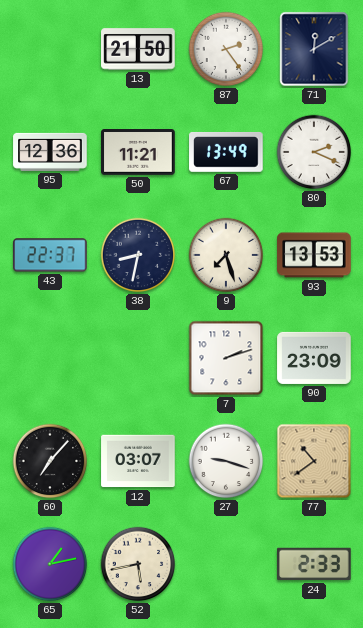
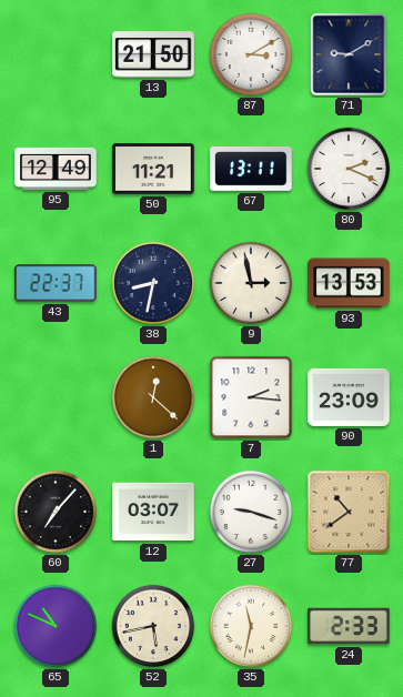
87: 2:24 -> 3:10
71: 12:10 -> 9:10
95: 12:36 -> 12:49
67: 13:49 -> 13:11
9: 7:27 -> 2:58
1: none -> 12:22
7: 2:12 -> 2:16
65: 1:13 -> 10:49
35: none -> 11:32
